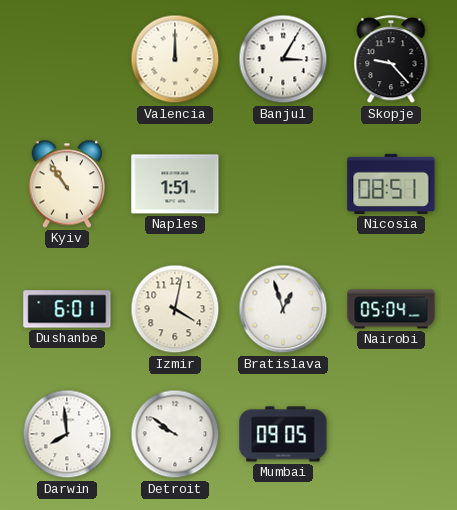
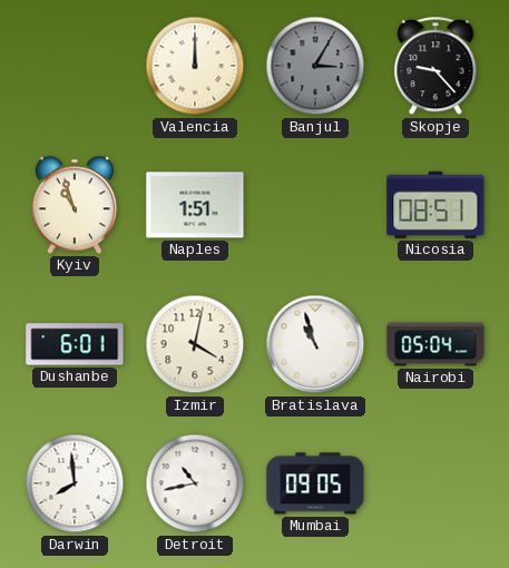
Banjul dial: white -> grey
Kyiv: 10:54 -> 10:57
Bratislava: 12:57 -> 10:57
Detroit: 9:51 -> 10:43
